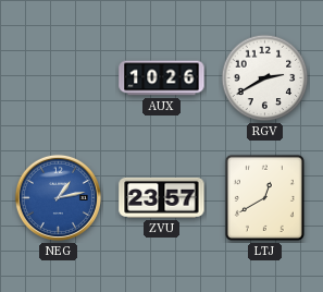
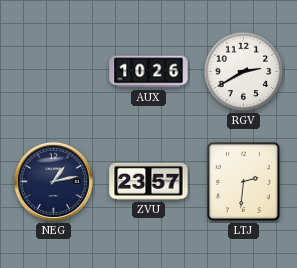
NEG dial: blue -> navy
LTJ: 12:40 -> 2:31
